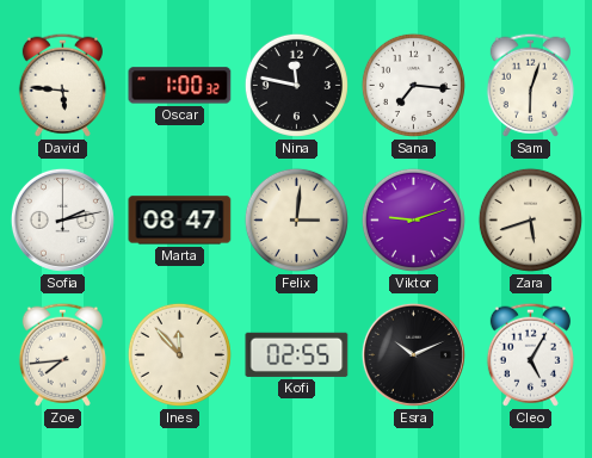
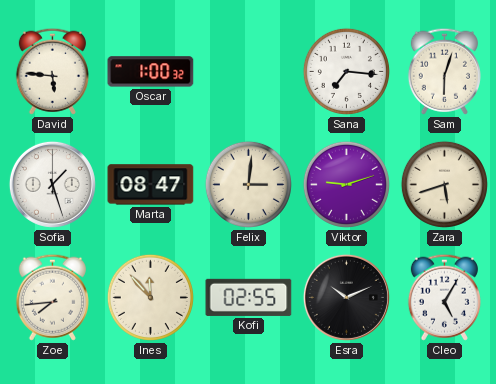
Nina: 11:47 -> none
Sofia: 2:13 -> 1:27
